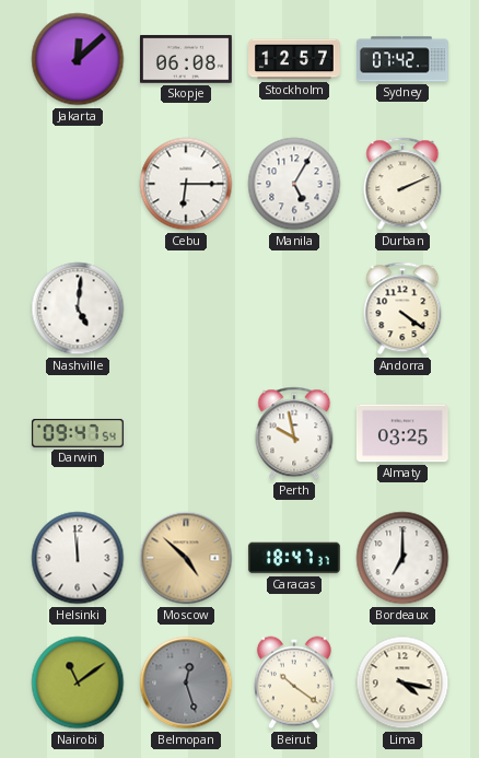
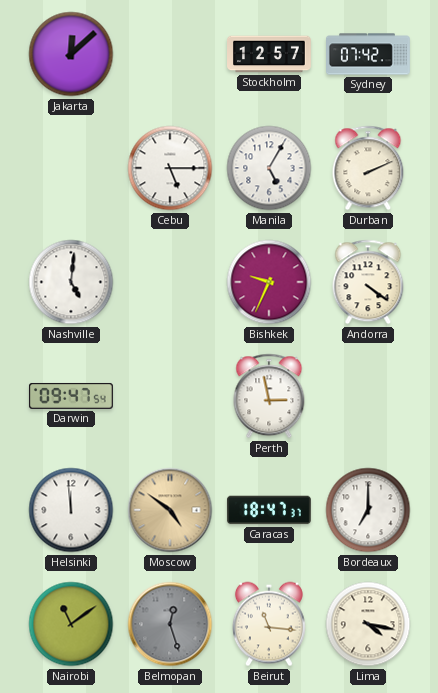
Skopje: 06:08 -> none
Cebu: 6:15 -> 5:15
Bishkek: none -> 9:34
Perth: 9:58 -> 2:58
Almaty: 03:25 -> none
Moscow: 4:52 -> 4:51
Beirut: 10:21 -> 11:16
